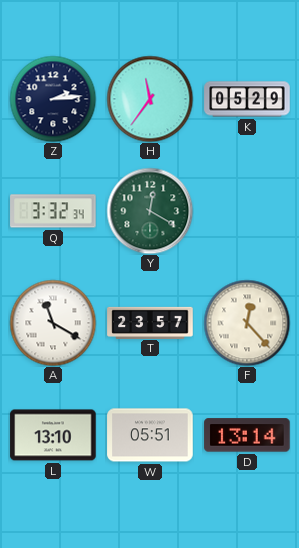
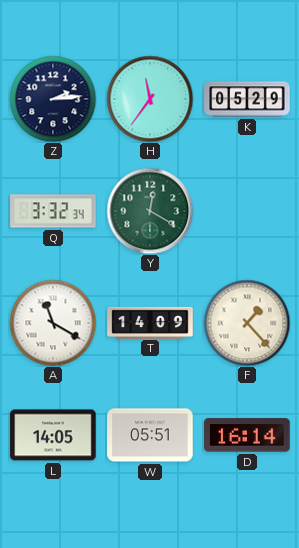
T: 23:57 -> 14:09
F: 12:23 -> 1:23
L: 13:10 -> 14:05
D: 13:14 -> 16:14
